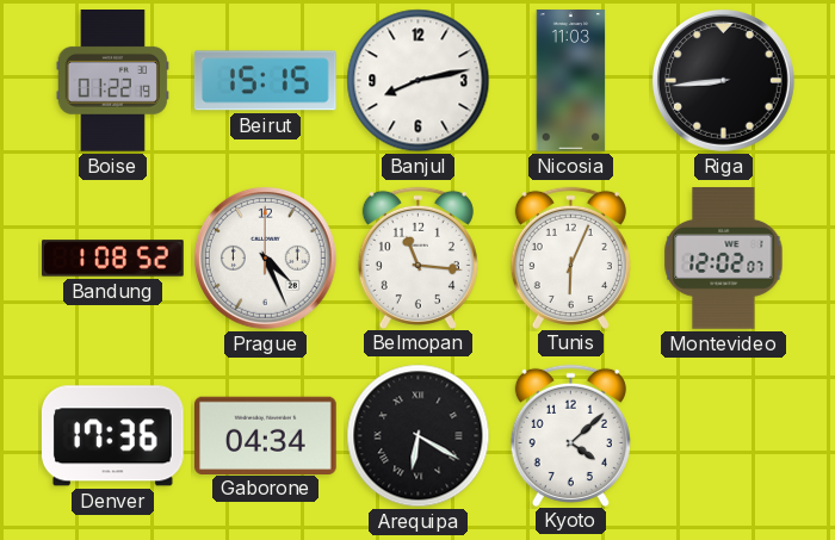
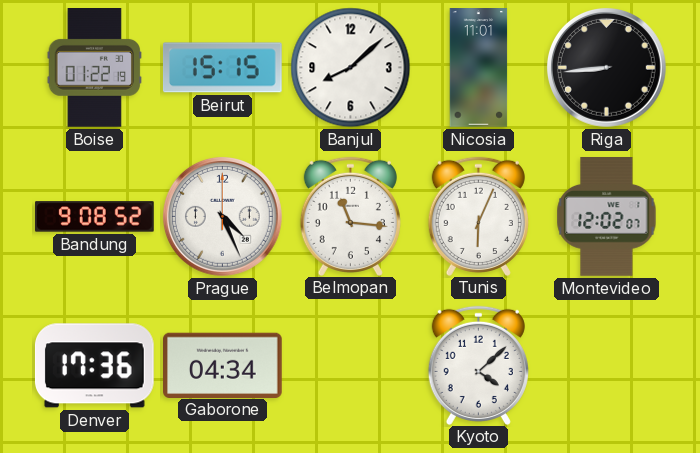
Banjul: 8:13 -> 8:08
Nicosia: 11:03 -> 11:01
Bandung: 1:08 -> 9:08
Arequipa: 6:20 -> none
